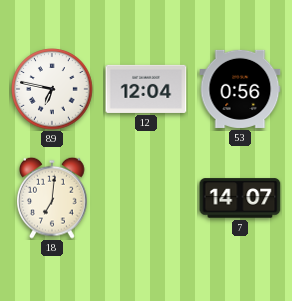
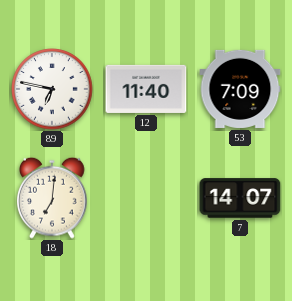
12: 12:04 -> 11:40
53: 0:56 -> 7:09
